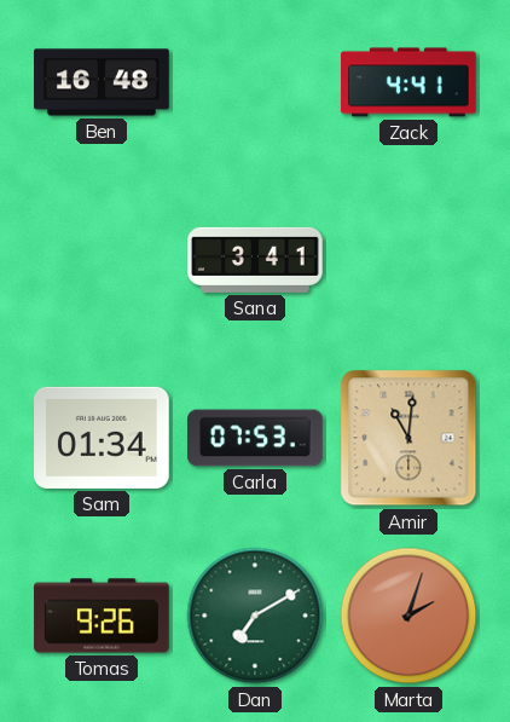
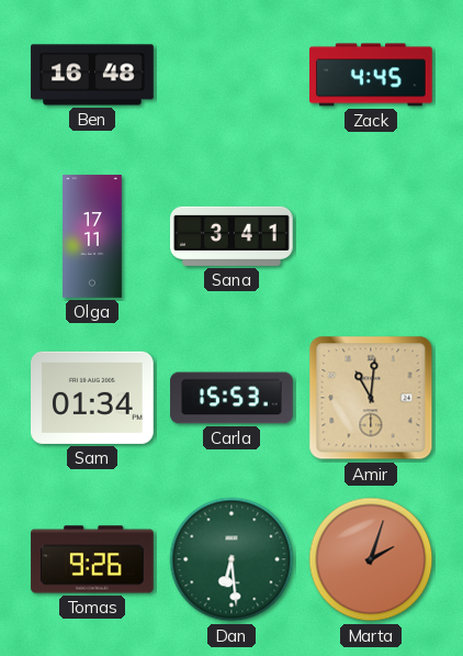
Zack: 4:41 -> 4:45
Olga: none -> 17:11
Carla: 07:53 -> 15:53
Dan: 7:10 -> 6:29
